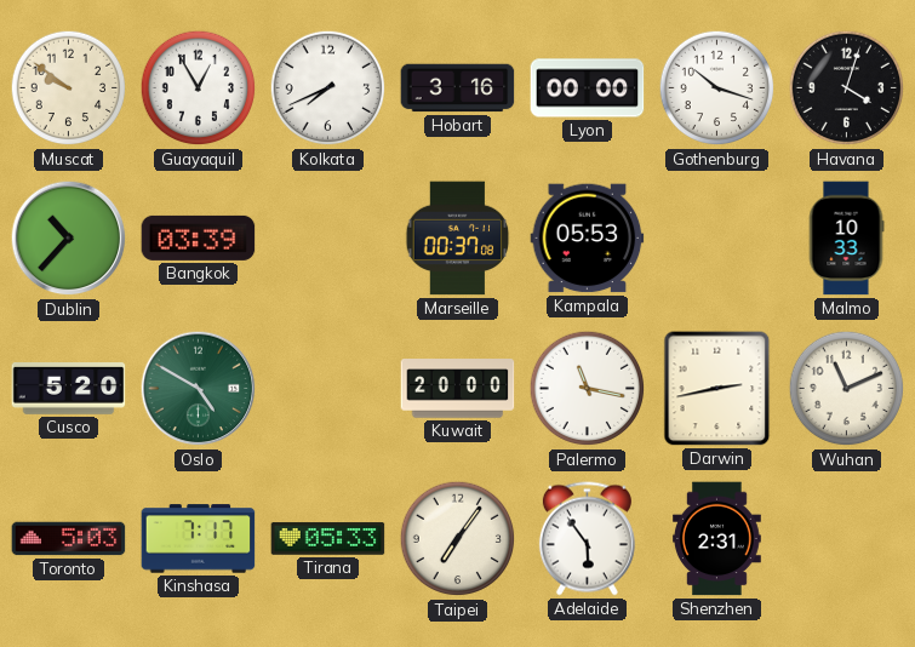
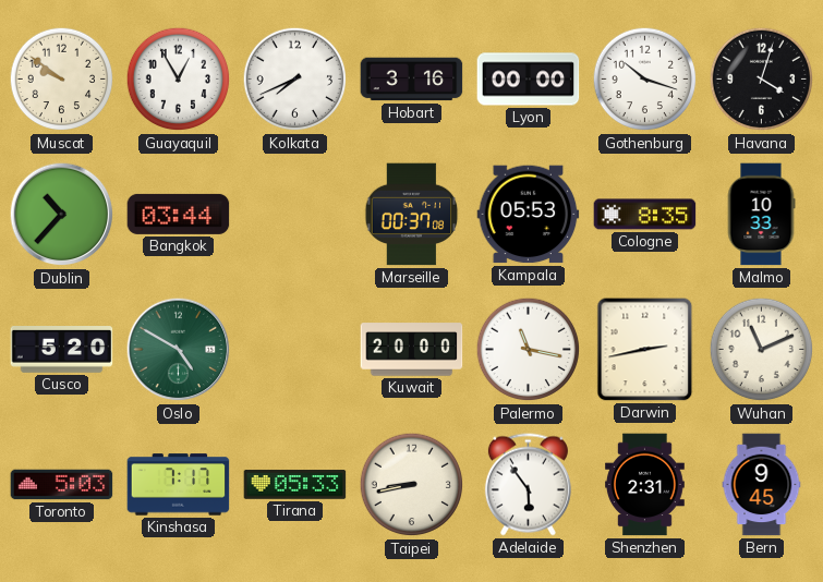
Bangkok: 03:39 -> 03:44
Cologne: none -> 8:35
Taipei: 7:06 -> 8:43
Bern: none -> 9:45
